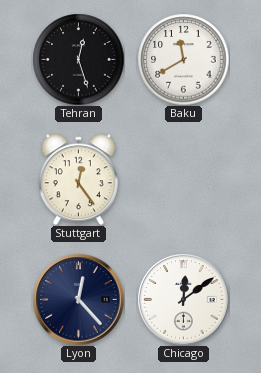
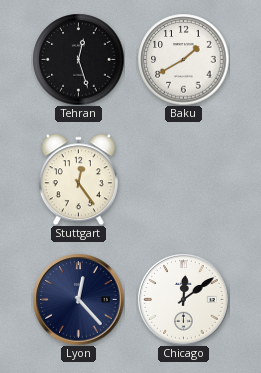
Baku: 11:40 -> 1:40
